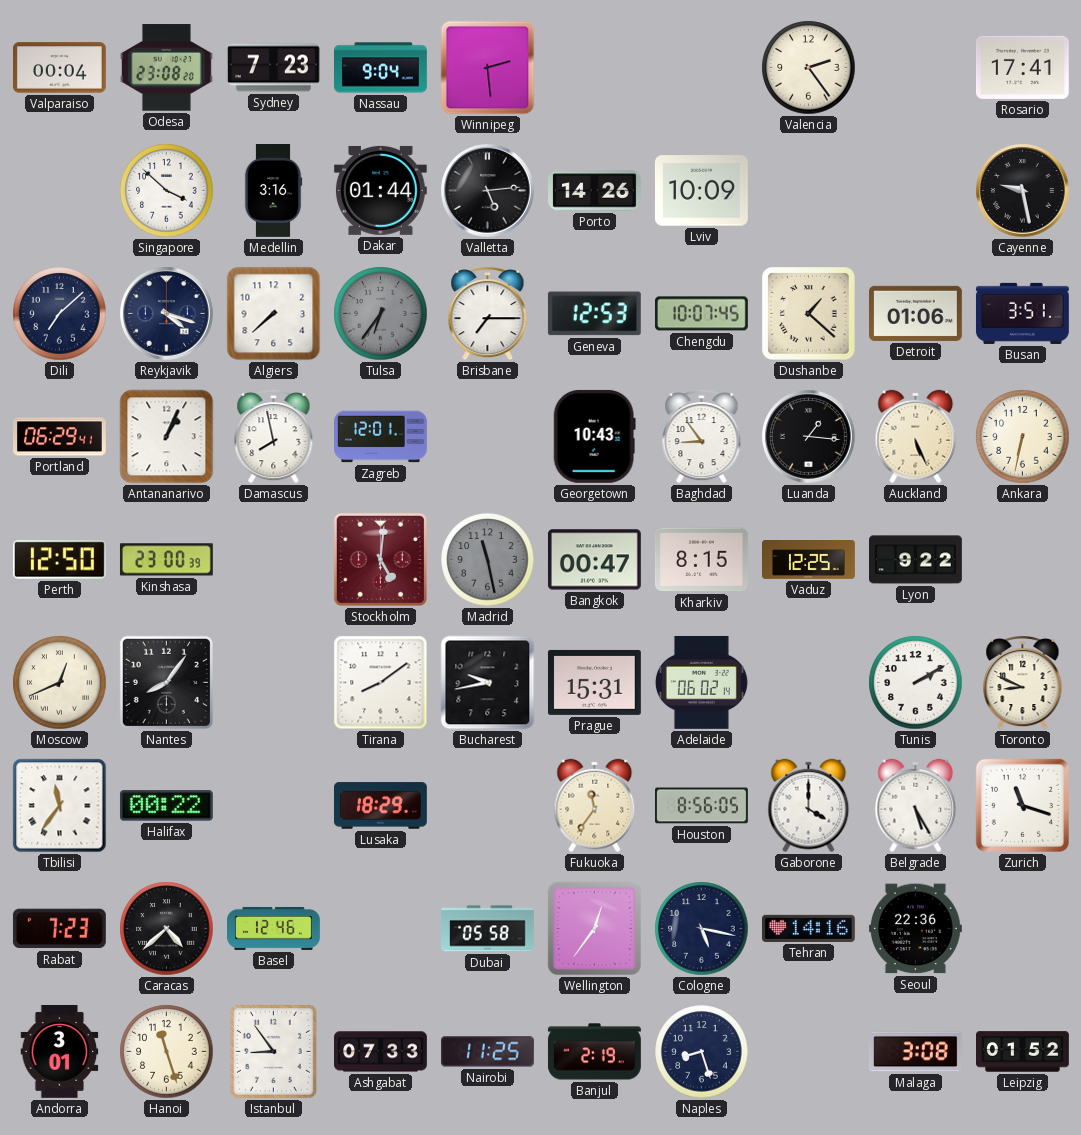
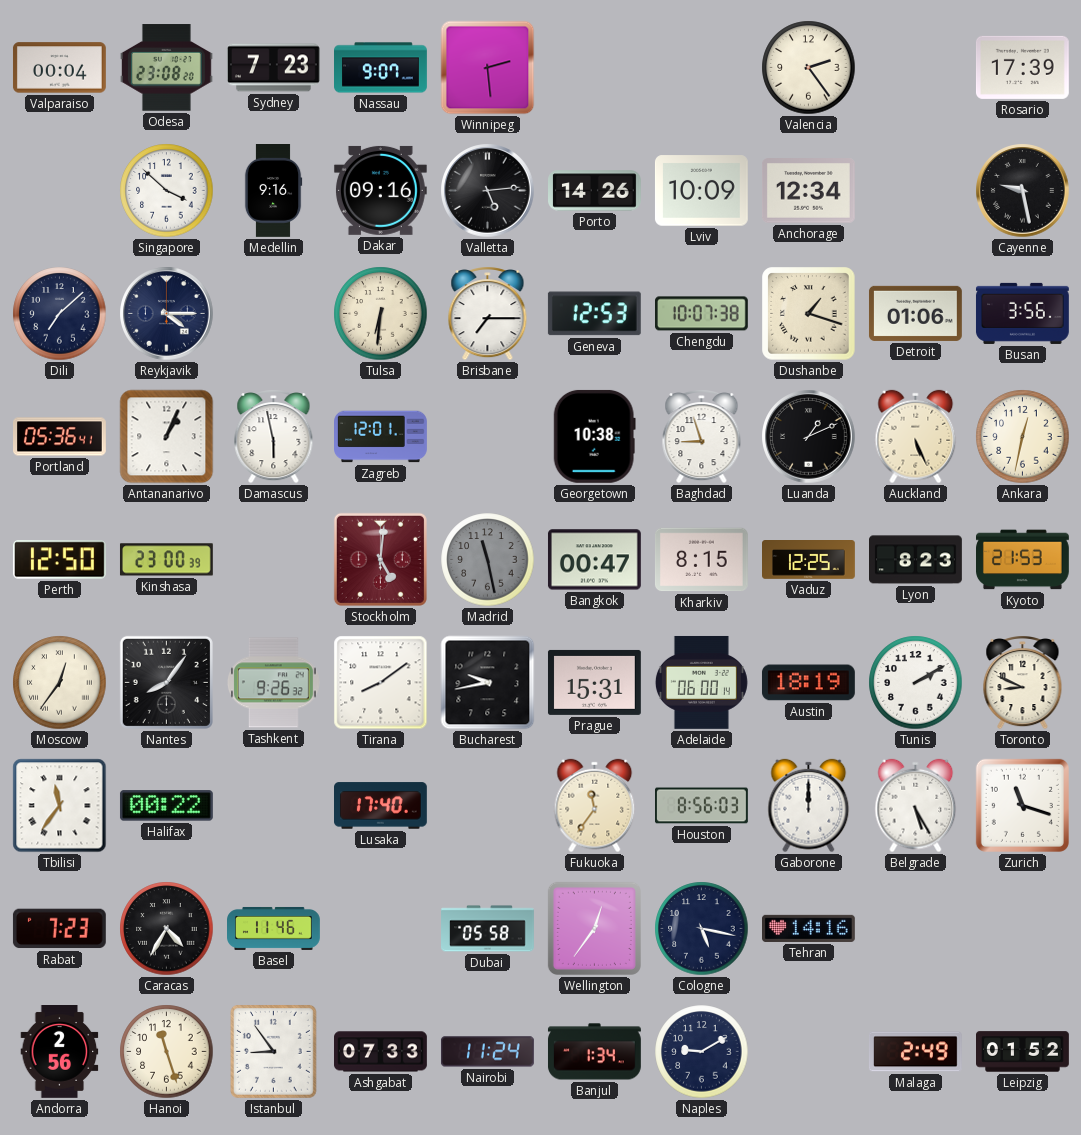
Nassau: 9:04 -> 9:07
Rosario: 17:41 -> 17:39
Medellin: 3:16 -> 9:16
Dakar: 01:44 -> 09:16
Anchorage: none -> 12:34
Reykjavik: 4:18 -> 4:15
Algiers: 7:38 -> none
Tulsa: 6:36 -> 6:31
Tulsa dial: grey -> cream
Chengdu: 10:07:45 -> 10:07:38
Dushanbe: 1:22 -> 1:18
Busan: 3:51 -> 3:56
Portland: 06:29 -> 05:36
Damascus: 7:58 -> 5:58
Georgetown: 10:43 -> 10:38
Baghdad: 8:54 -> 8:57
Luanda: 1:16 -> 1:11
Ankara: 6:32 -> 12:32
Lyon: 9:22 -> 8:23
Kyoto: none -> 21:53
Moscow: 12:41 -> 12:36
Tashkent: none -> 9:26
Adelaide: 06:02 -> 06:00
Austin: none -> 18:19
Lusaka: 18:29 -> 17:40
Houston: 8:56:05 -> 8:56:03
Gaborone: 4:00 -> 12:00
Caracas: 4:38 -> 4:35
Basel: 12:46 -> 11:46
Seoul: 22:36 -> none
Andorra: 3:01 -> 2:56
Nairobi: 11:25 -> 11:24
Banjul: 2:19 -> 1:34
Naples: 8:27 -> 9:10
Malaga: 3:08 -> 2:49
